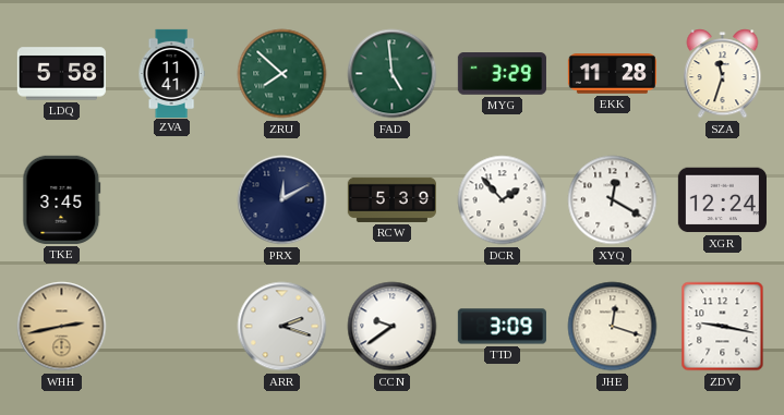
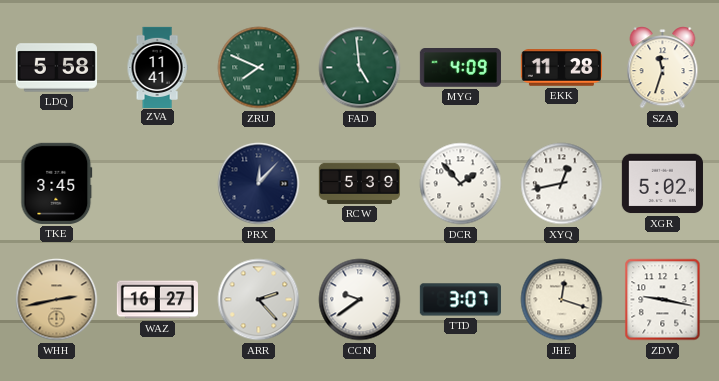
ZRU: 7:52 -> 7:49
MYG: 3:29 -> 4:09
PRX: 12:10 -> 12:07
XYQ: 12:20 -> 12:43
XGR: 12:24 -> 5:02
WAZ: none -> 16:27
ARR: 2:18 -> 2:23
TTD: 3:09 -> 3:07
